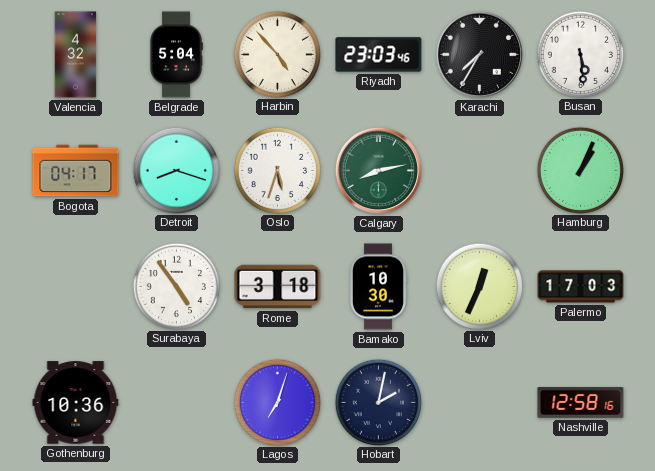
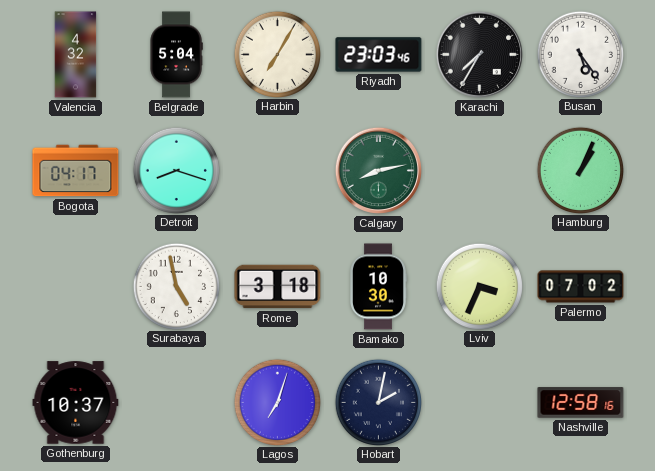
Harbin: 4:53 -> 7:05
Busan: 5:29 -> 5:24
Oslo: 5:33 -> none
Surabaya: 4:54 -> 4:58
Lviv: 12:34 -> 3:34
Palermo: 17:03 -> 07:02
Gothenburg: 10:36 -> 10:37
